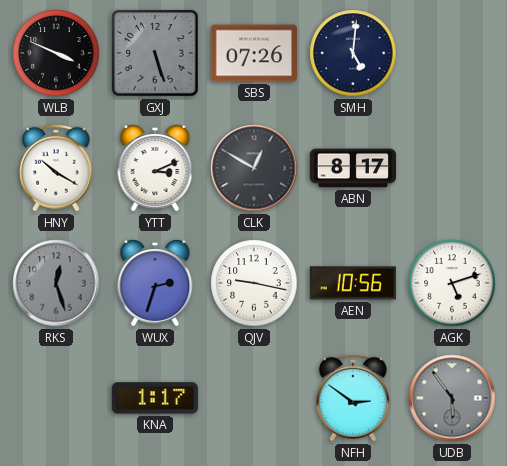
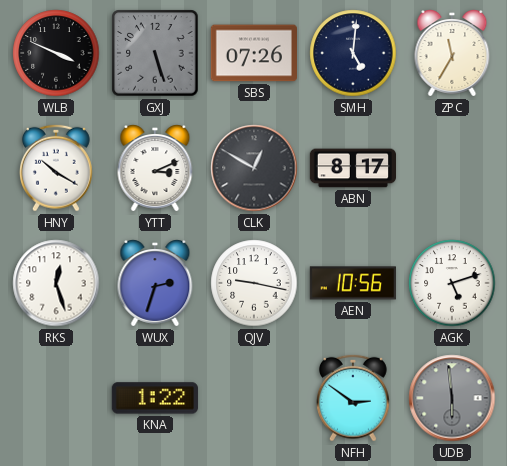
ZPC: none -> 11:35
RKS dial: grey -> white
KNA: 1:17 -> 1:22
UDB: 5:54 -> 5:59
